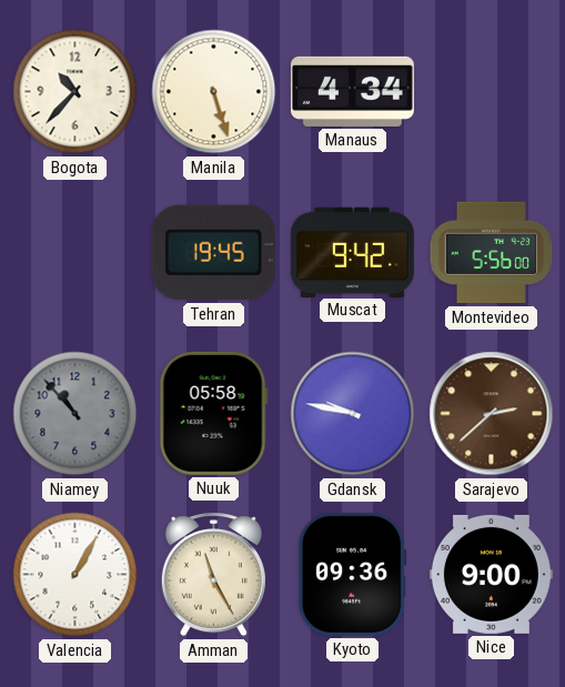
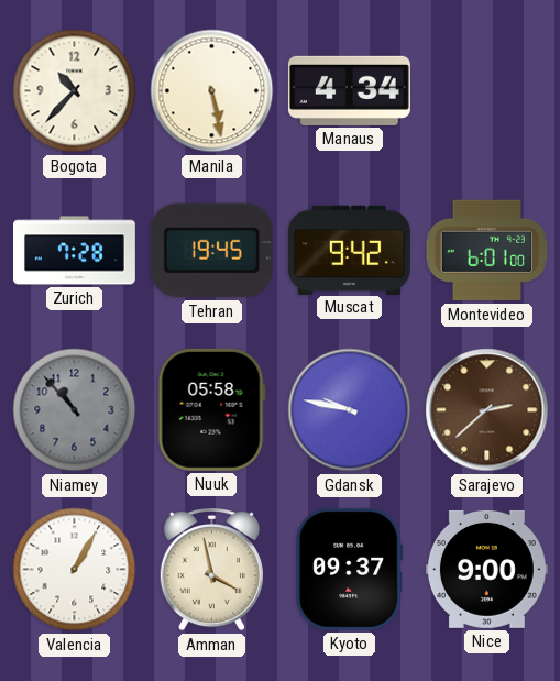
Manila: 5:27 -> 5:28
Zurich: none -> 7:28
Montevideo: 5:56 -> 6:01
Amman: 11:25 -> 3:58
Kyoto: 09:36 -> 09:37
